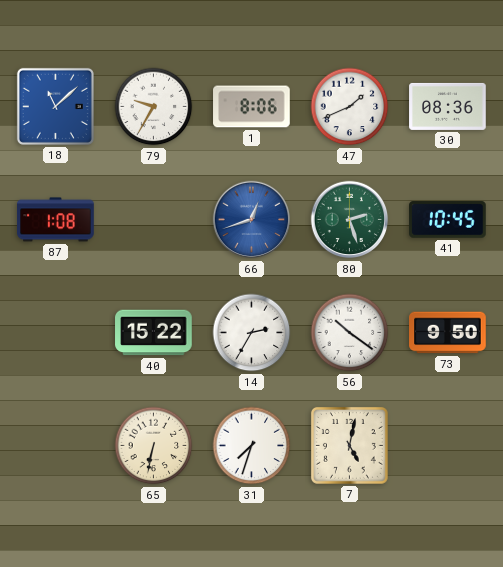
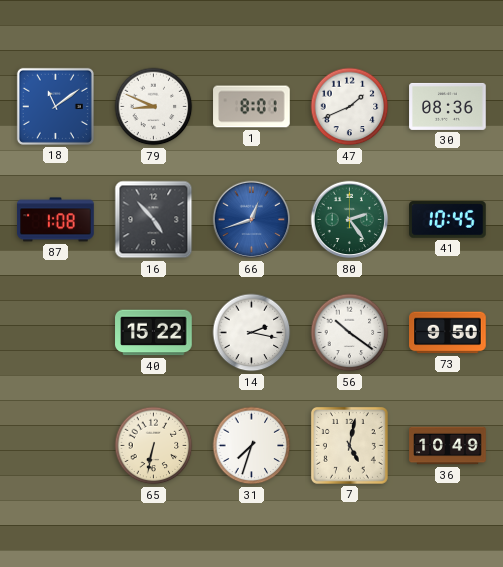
18: 11:08 -> 11:09
79: 9:35 -> 8:49
1: 8:06 -> 8:01
16: none -> 4:53
80: 2:27 -> 2:24
14: 2:35 -> 2:17
36: none -> 10:49
